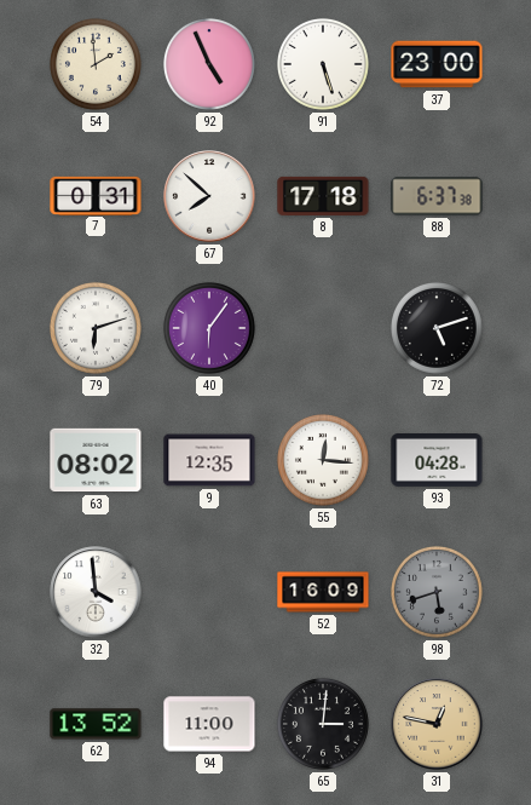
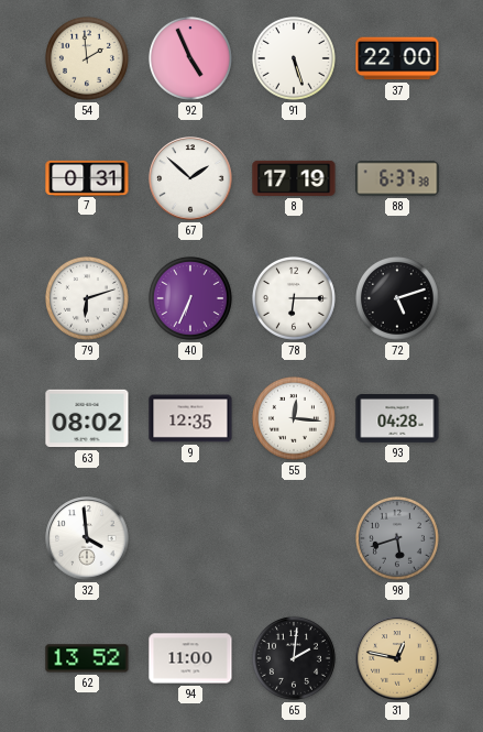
37: 23:00 -> 22:00
67: 7:52 -> 1:52
8: 17:18 -> 17:19
40: 6:06 -> 6:34
78: none -> 6:15
52: 16:09 -> none
65: 3:01 -> 2:01
